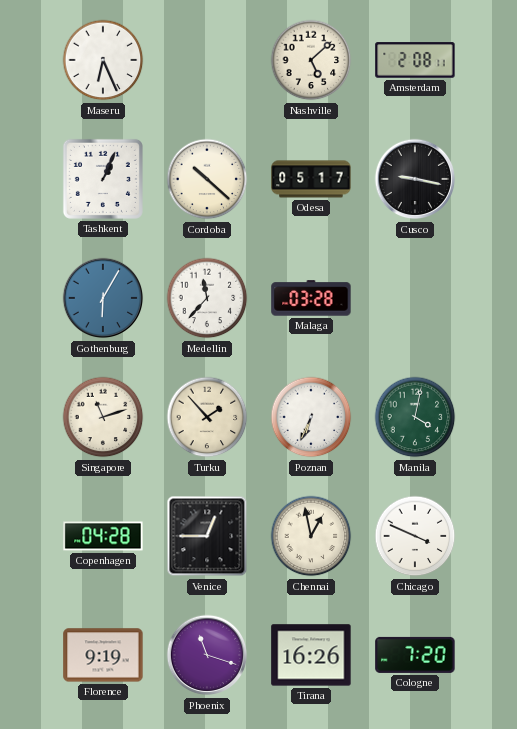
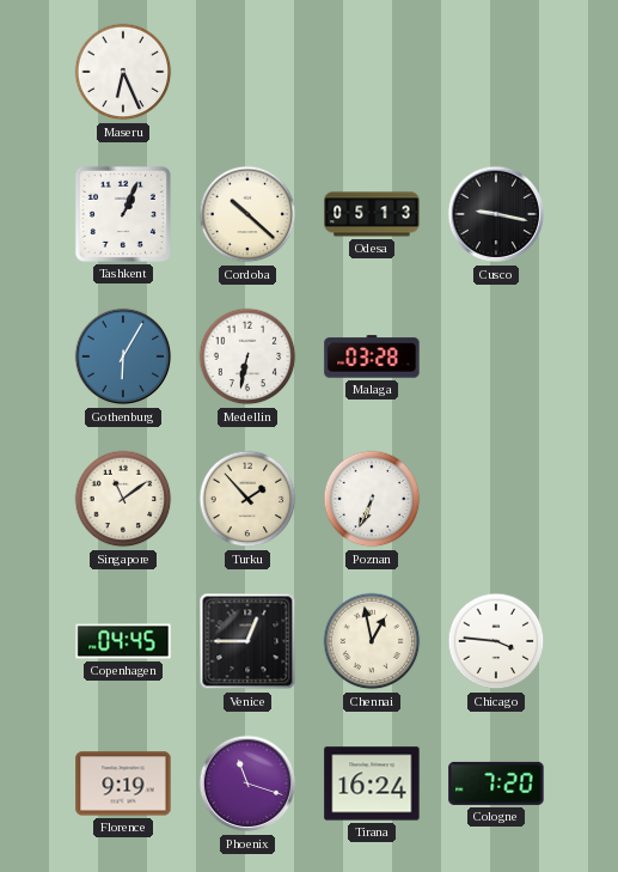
Nashville: 5:08 -> none
Amsterdam: 2:08 -> none
Odesa: 05:17 -> 05:13
Medellin: 11:37 -> 6:32
Singapore: 11:12 -> 11:09
Manila: 4:02 -> none
Copenhagen: 04:28 -> 04:45
Chicago: 3:49 -> 3:46
Tirana: 16:26 -> 16:24
